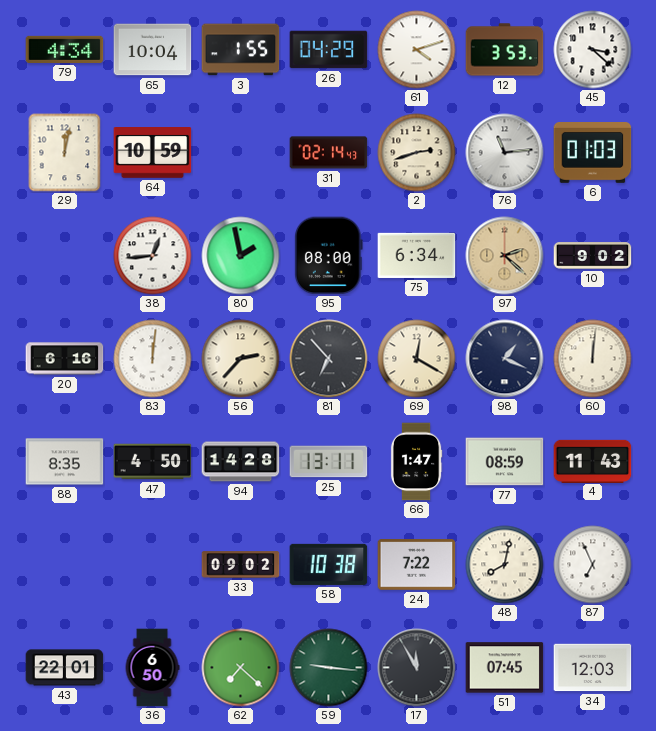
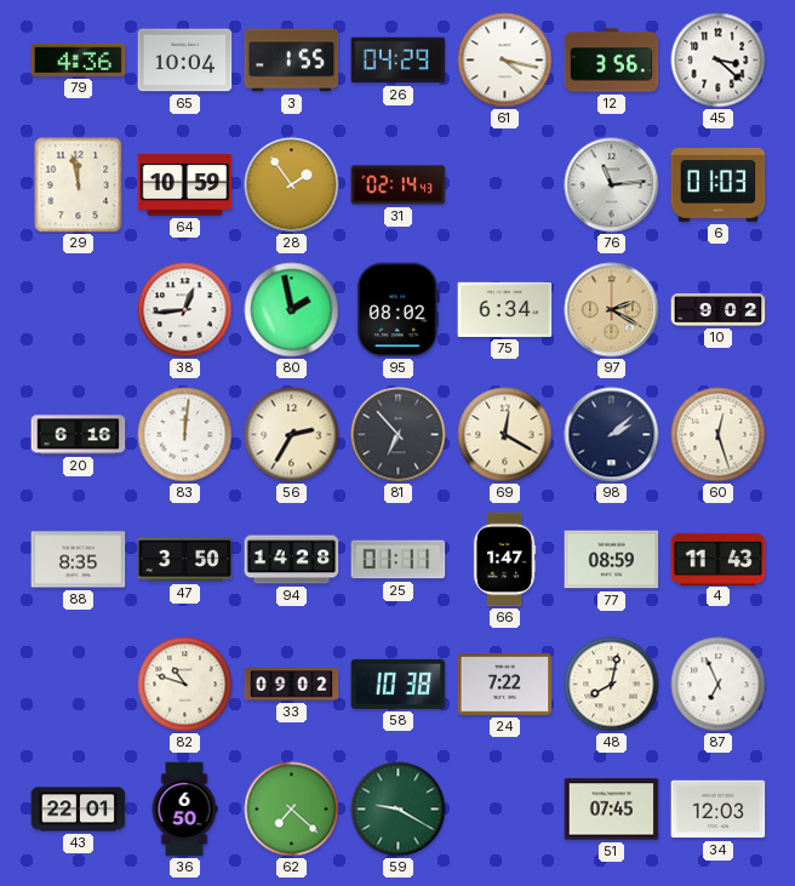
79: 4:34 -> 4:36
61: 4:12 -> 4:17
12: 3:53 -> 3:56
29: 12:02 -> 11:58
28: none -> 1:54
2: 2:42 -> none
95: 08:00 -> 08:02
97: 2:22 -> 2:20
56: 2:37 -> 2:35
98: 1:19 -> 2:08
60: 12:01 -> 12:27
47: 4:50 -> 3:50
25: 13:11 -> 01:11
82: none -> 10:48
59: 9:16 -> 9:20
17: 11:55 -> none
